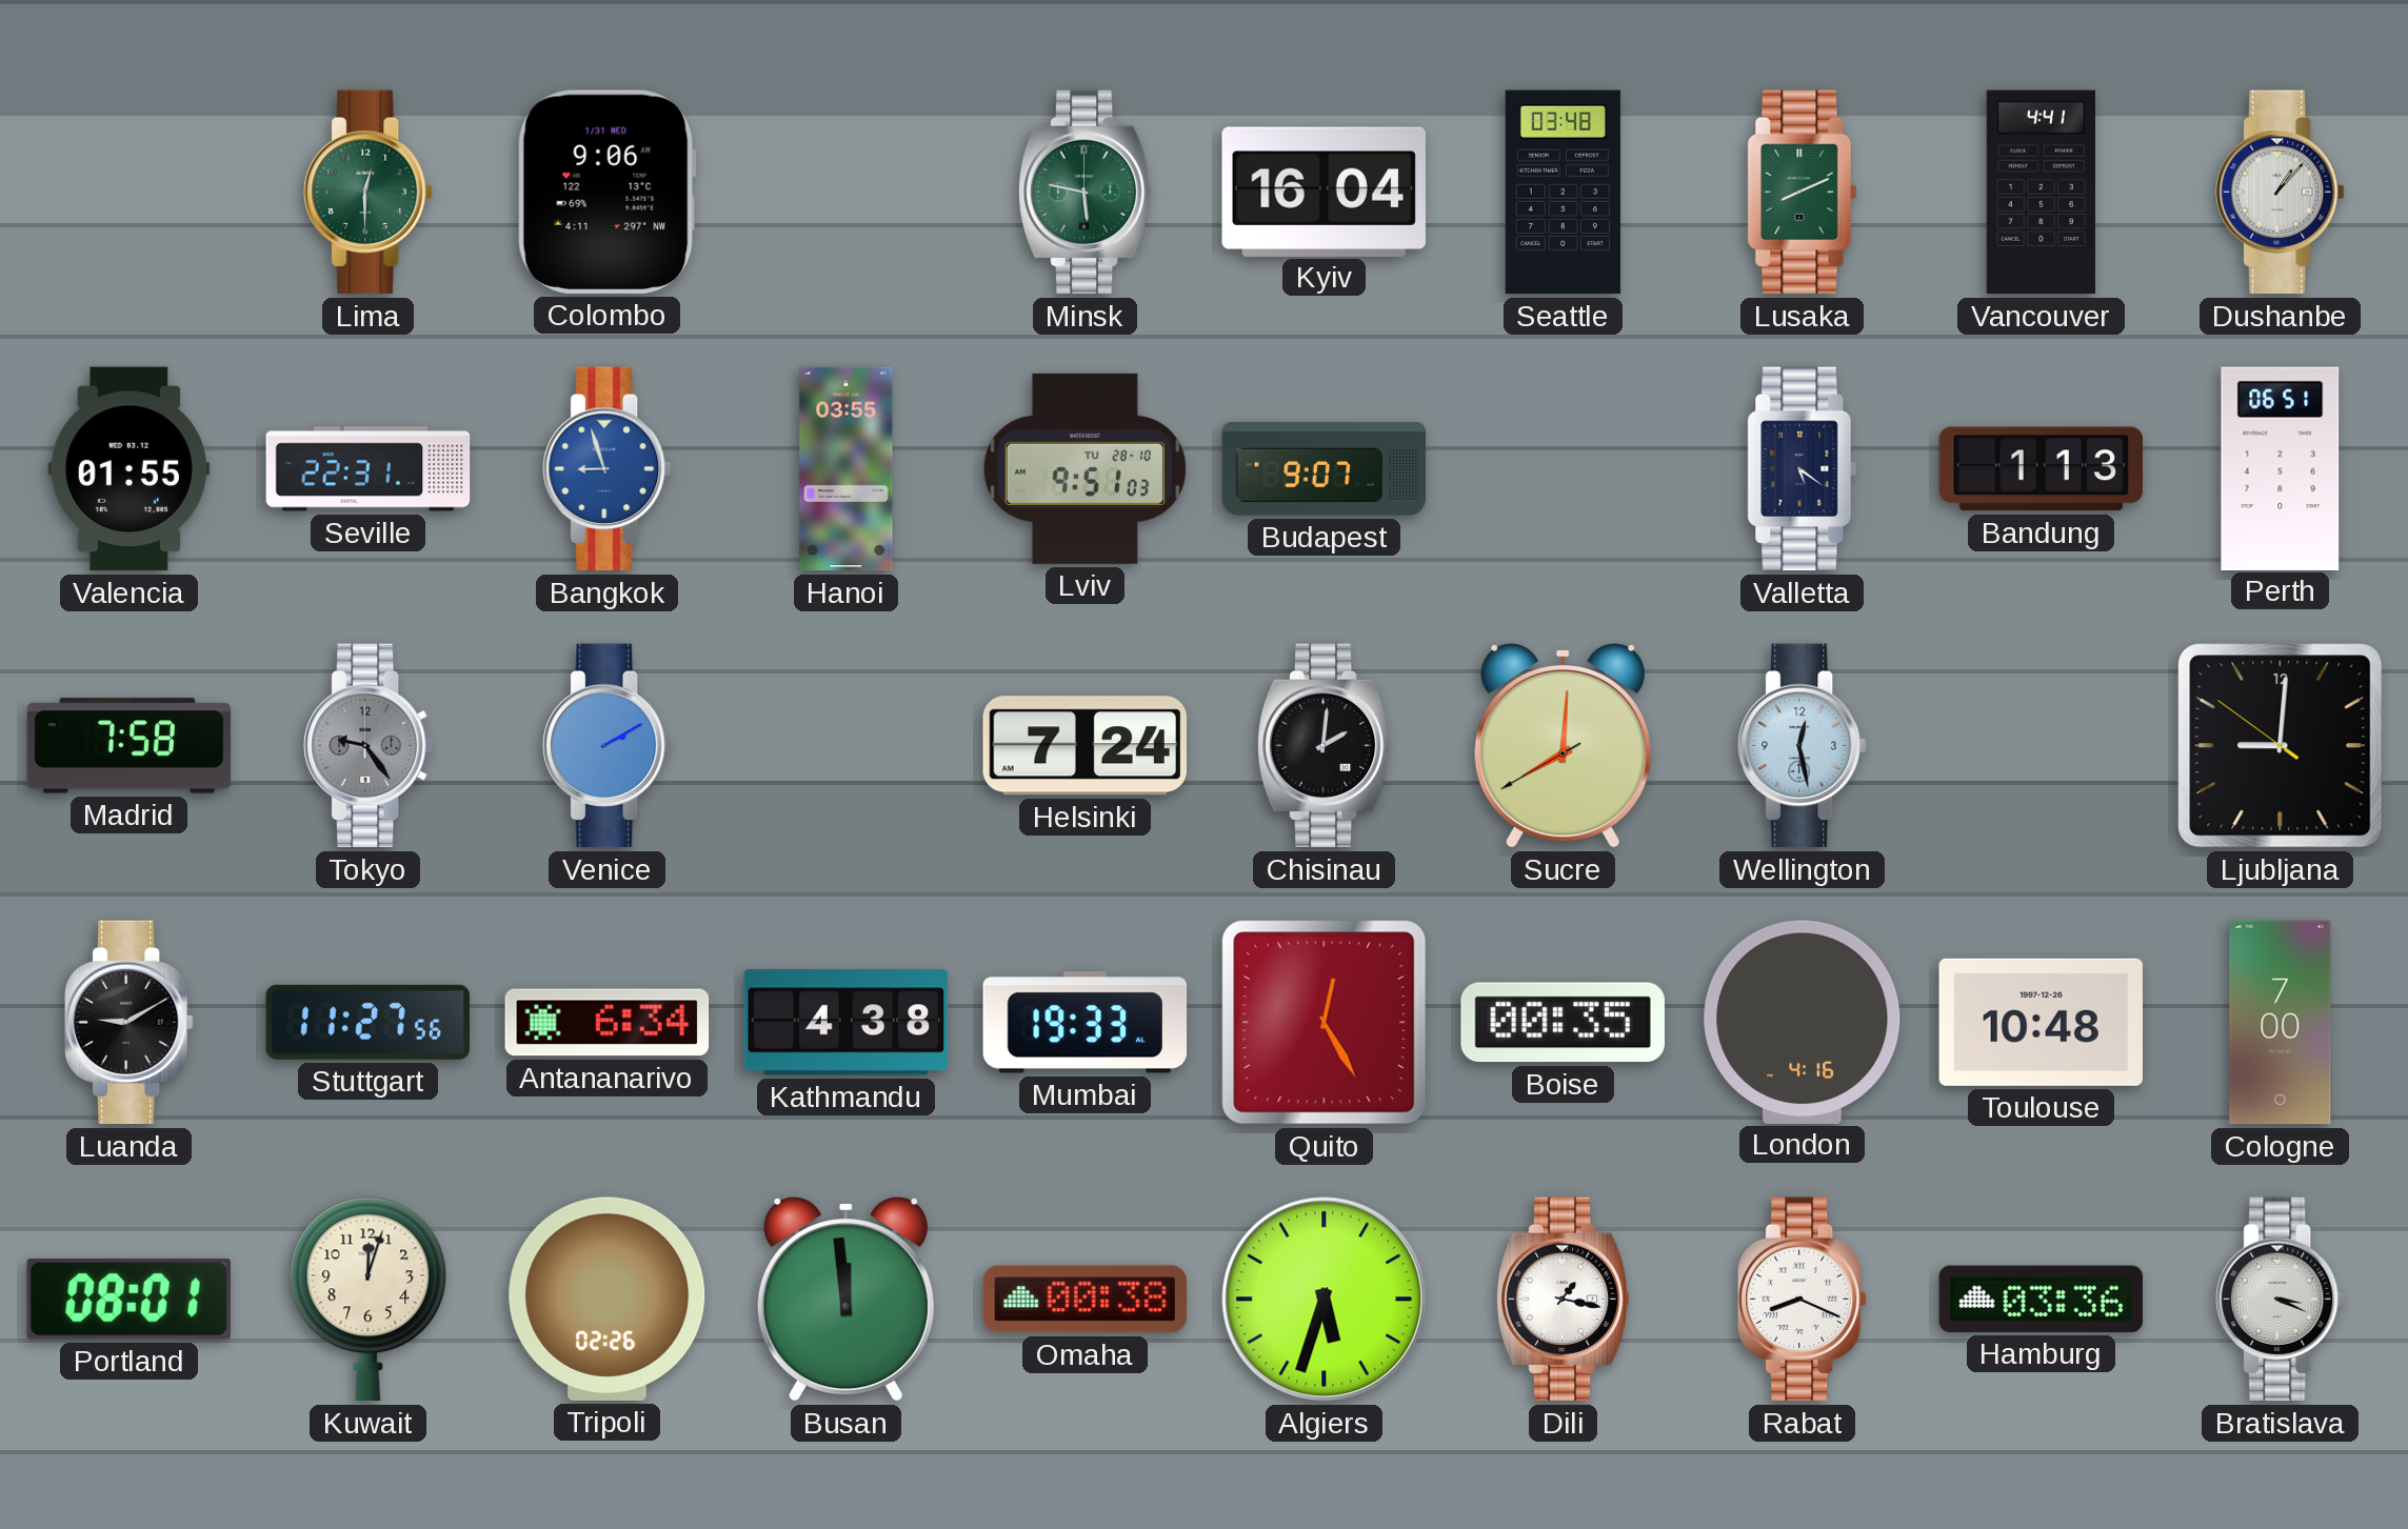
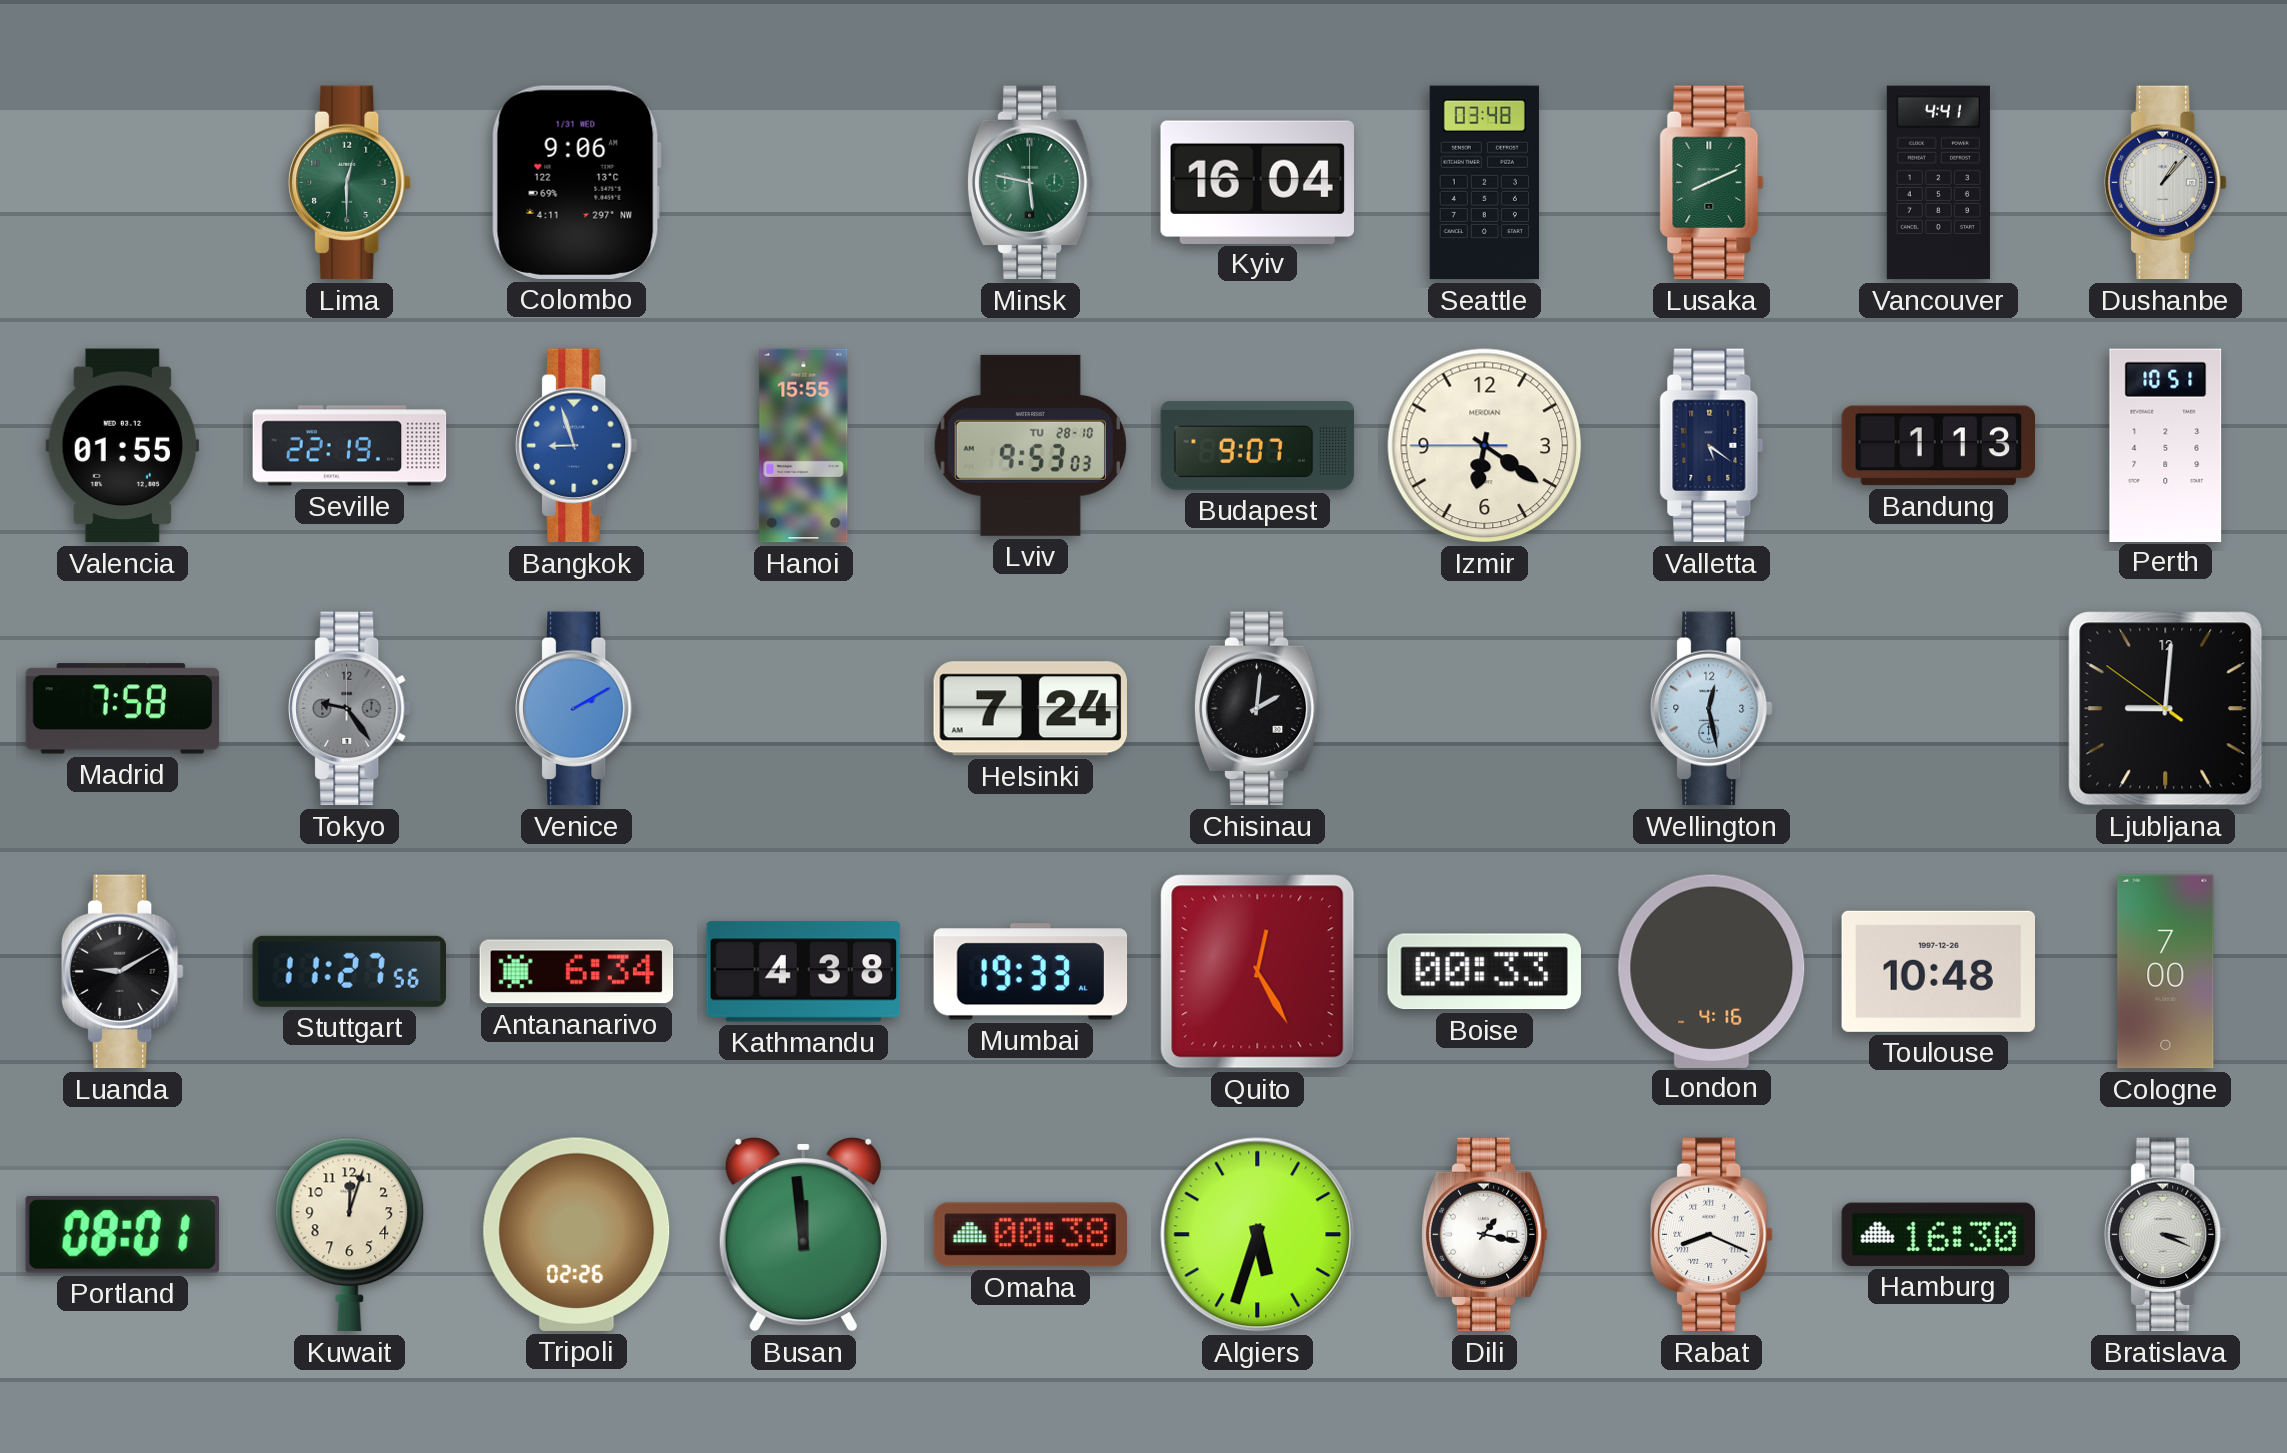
Seville: 22:31 -> 22:19
Hanoi: 03:55 -> 15:55
Lviv: 9:51 -> 9:53
Izmir: none -> 6:20
Perth: 06:51 -> 10:51
Sucre: 8:00 -> none
Boise: 00:35 -> 00:33
Hamburg: 03:36 -> 16:30
